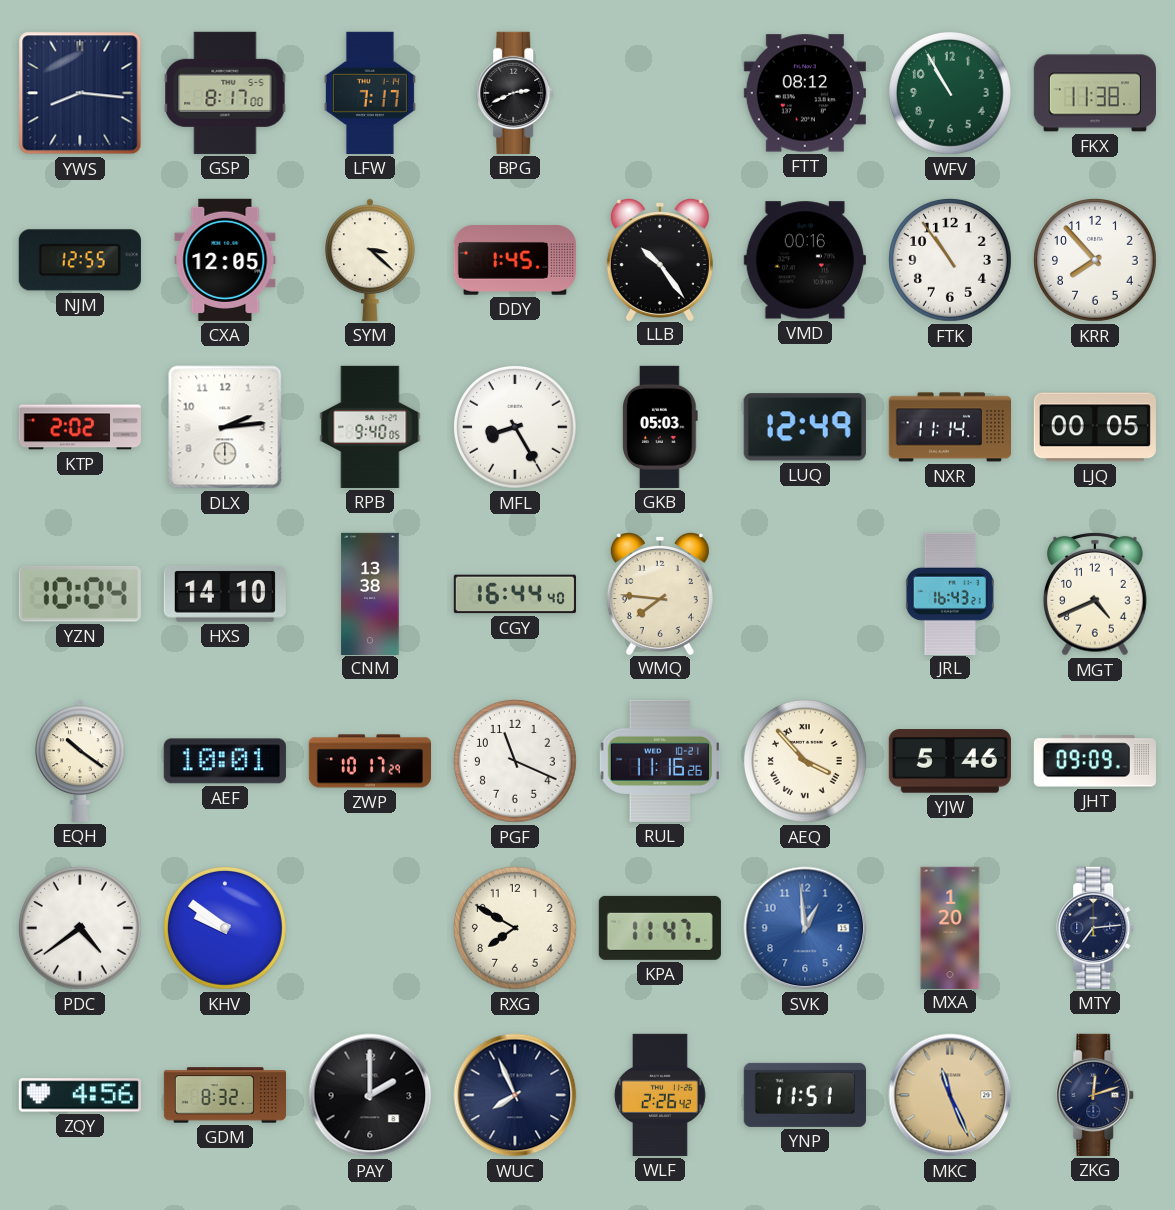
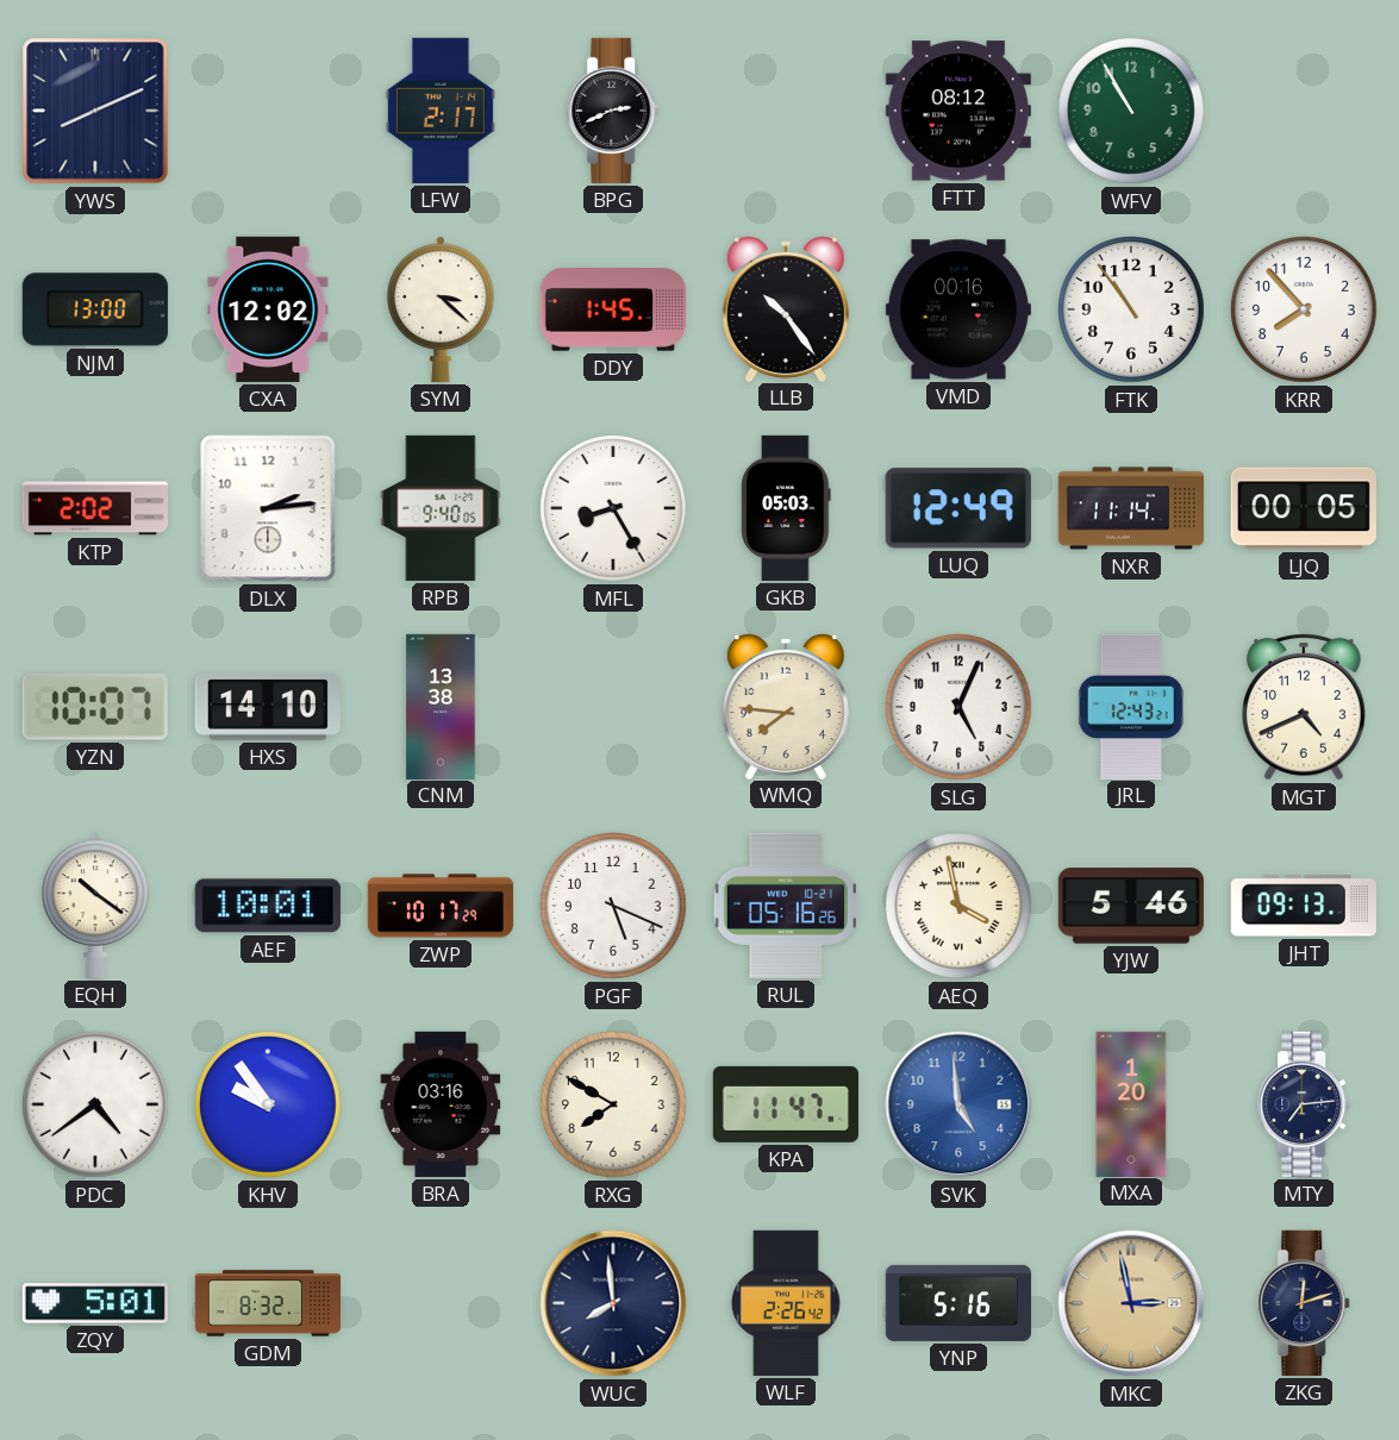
YWS: 8:16 -> 8:11
GSP: 8:17 -> none
LFW: 7:17 -> 2:17
FKX: 11:38 -> none
NJM: 12:55 -> 13:00
CXA: 12:05 -> 12:02
YZN: 10:04 -> 10:07
CGY: 16:44 -> none
SLG: none -> 5:04
JRL: 16:43 -> 12:43
PGF: 11:19 -> 5:19
RUL: 11:16 -> 05:16
AEQ: 3:53 -> 3:58
JHT: 09:09 -> 09:13
KHV: 9:51 -> 9:54
BRA: none -> 03:16
SVK: 12:59 -> 4:59
ZQY: 4:56 -> 5:01
PAY: 2:00 -> none
WUC: 7:56 -> 7:59
YNP: 11:51 -> 5:16
MKC: 11:26 -> 2:58
